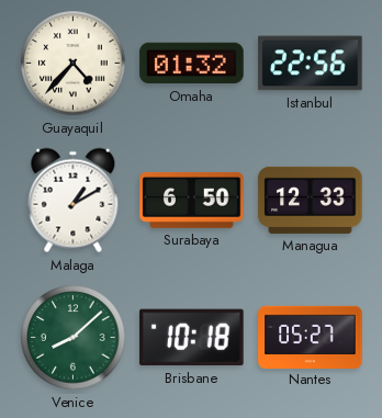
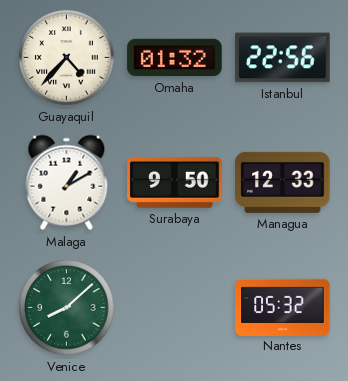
Surabaya: 6:50 -> 9:50
Brisbane: 10:18 -> none
Nantes: 05:27 -> 05:32
